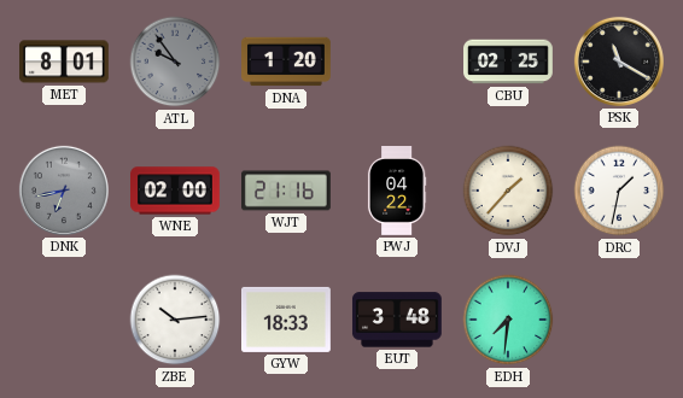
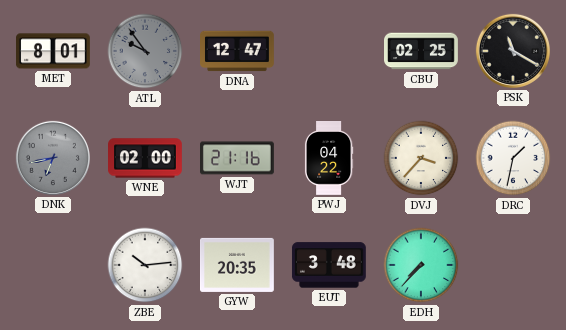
DNA: 1:20 -> 12:47
DVJ: 1:37 -> 3:37
GYW: 18:33 -> 20:35
EDH: 7:31 -> 7:37
